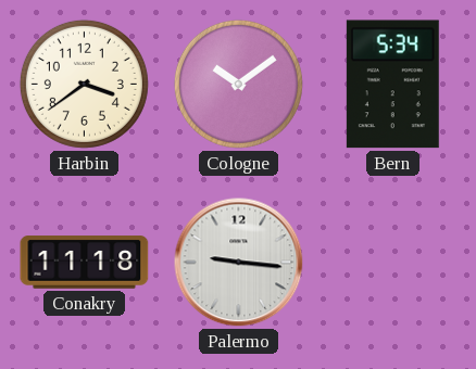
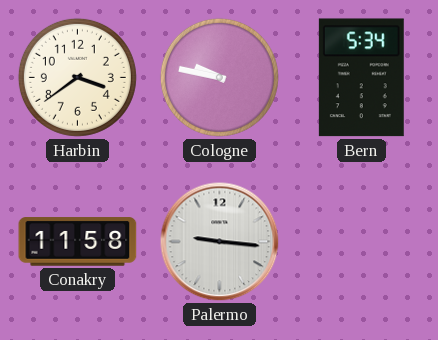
Cologne: 10:09 -> 9:47
Conakry: 11:18 -> 11:58
